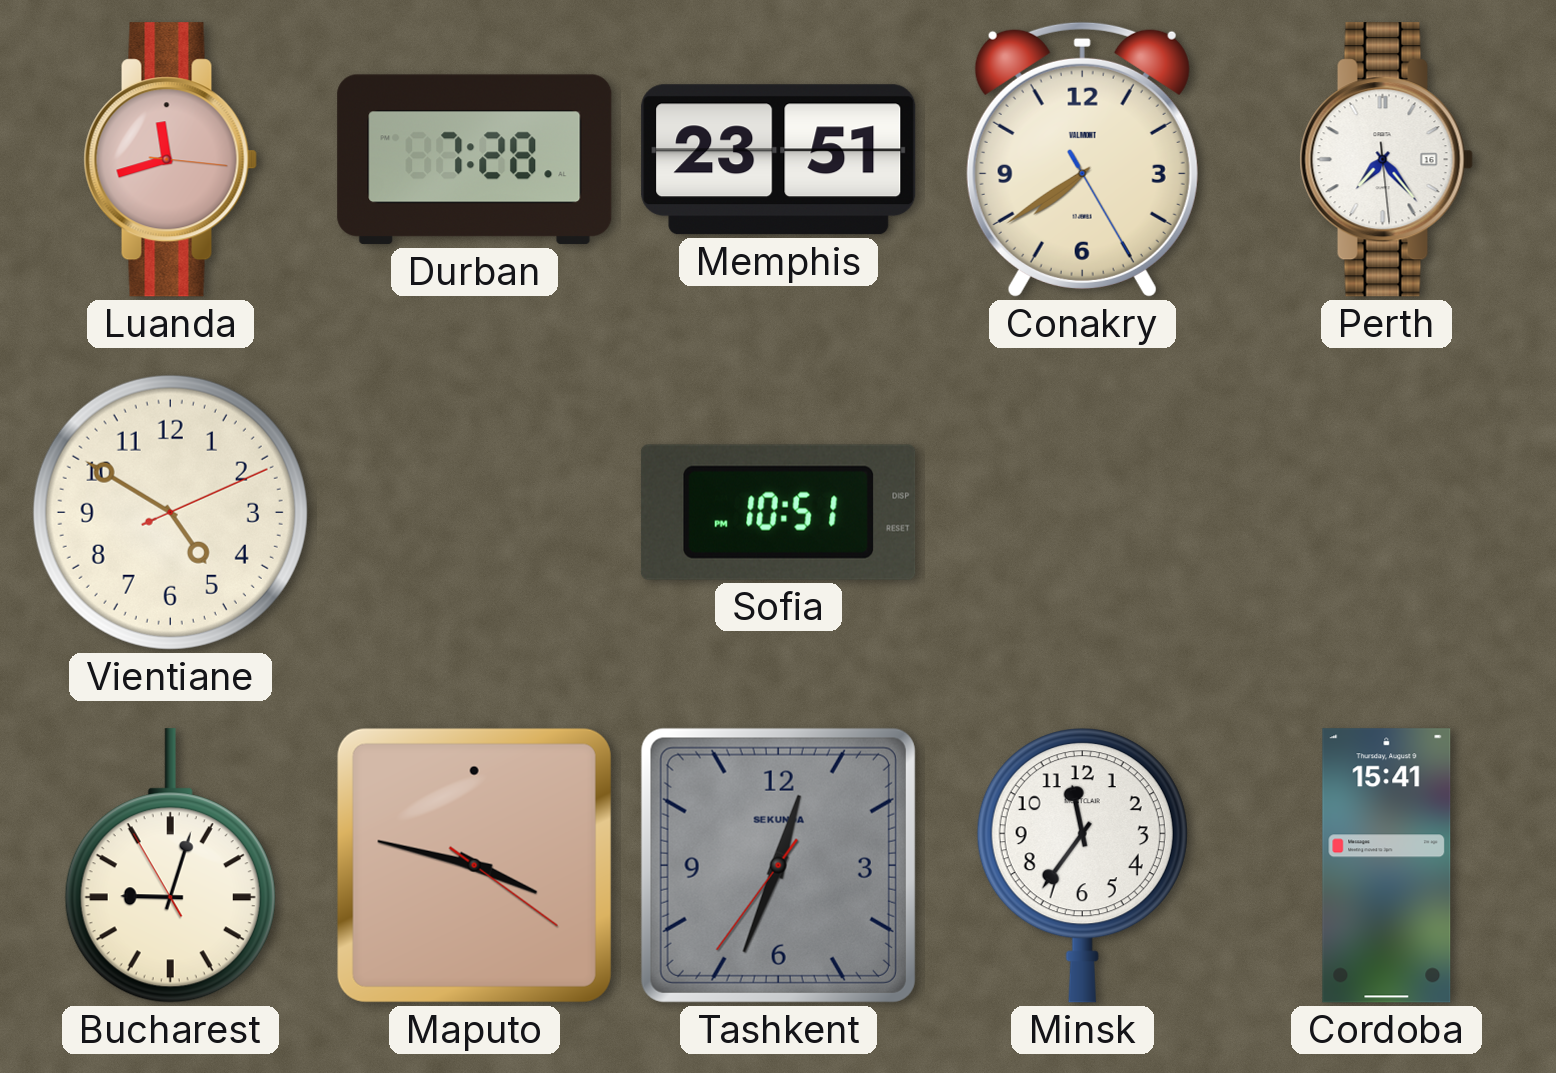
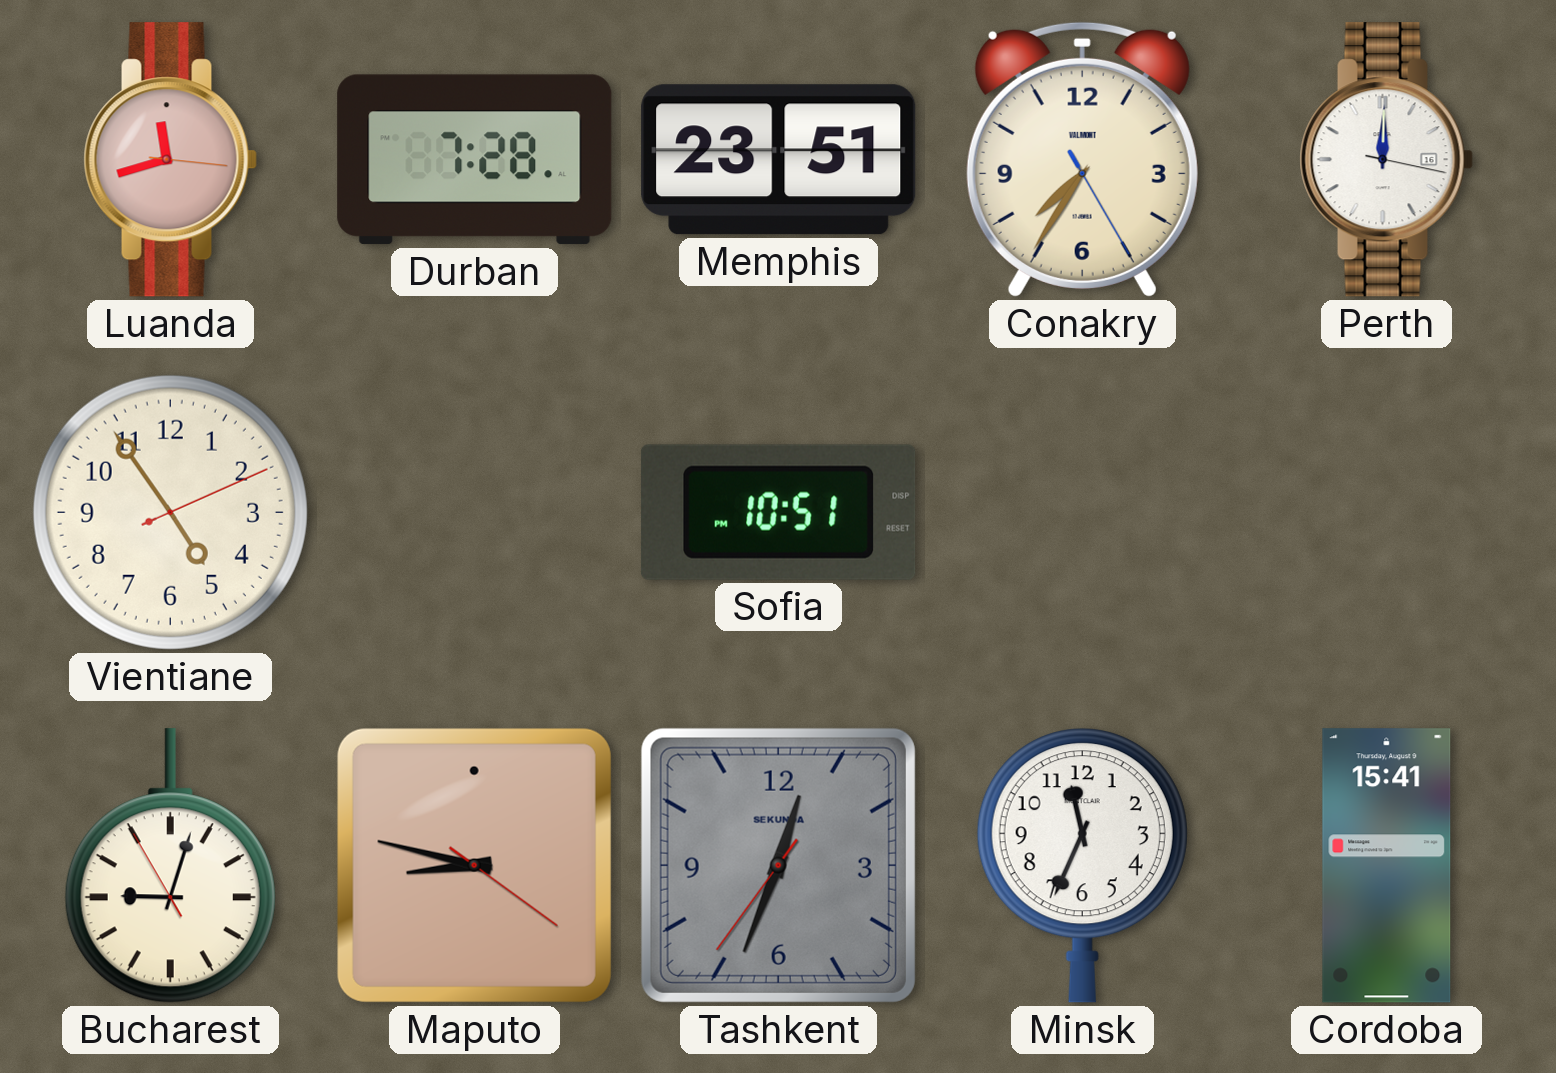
Conakry: 7:39 -> 7:35
Perth: 7:23 -> 12:00
Vientiane: 4:50 -> 4:54
Maputo: 3:47 -> 8:47
Minsk: 11:36 -> 11:34
